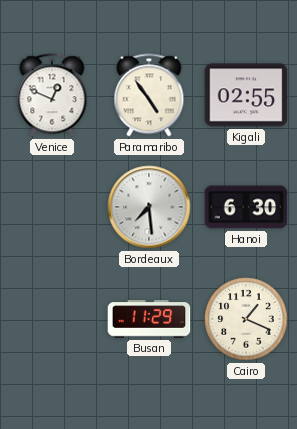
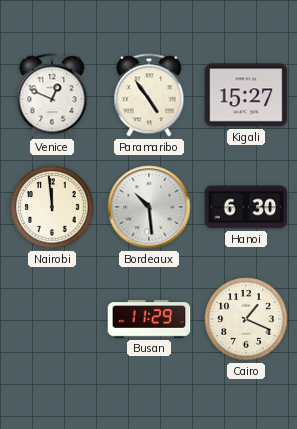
Kigali: 02:55 -> 15:27
Nairobi: none -> 11:59
Bordeaux: 7:29 -> 10:29
